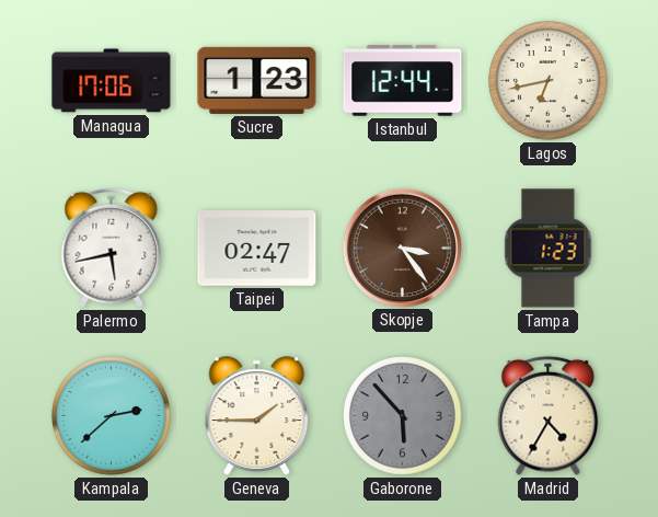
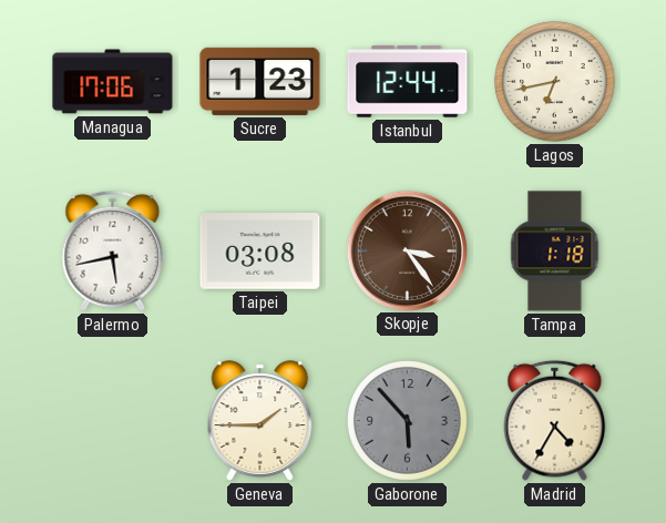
Taipei: 02:47 -> 03:08
Tampa: 1:23 -> 1:18
Kampala: 2:38 -> none
